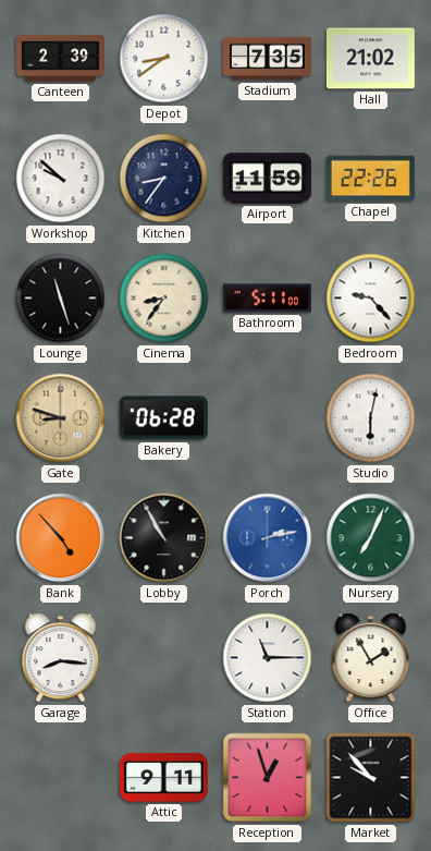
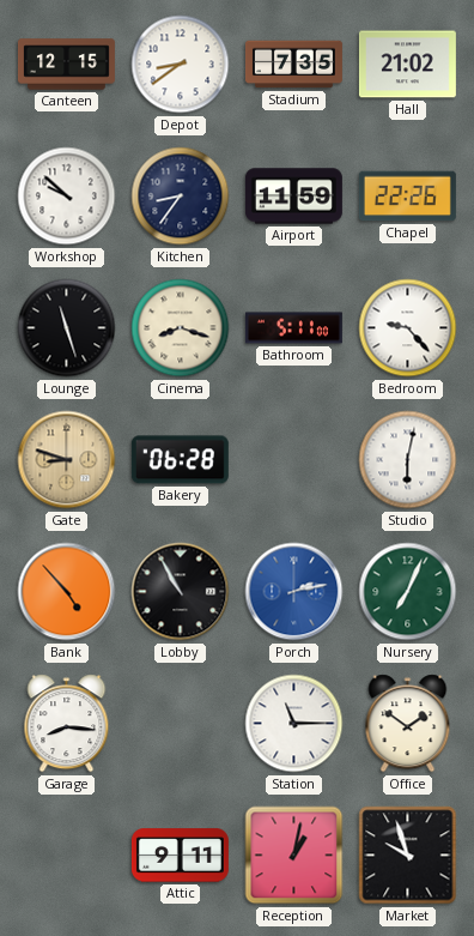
Canteen: 2:39 -> 12:15
Cinema: 8:36 -> 8:18
Office: 1:55 -> 1:51
Reception: 12:57 -> 1:02
Market: 9:53 -> 9:57
